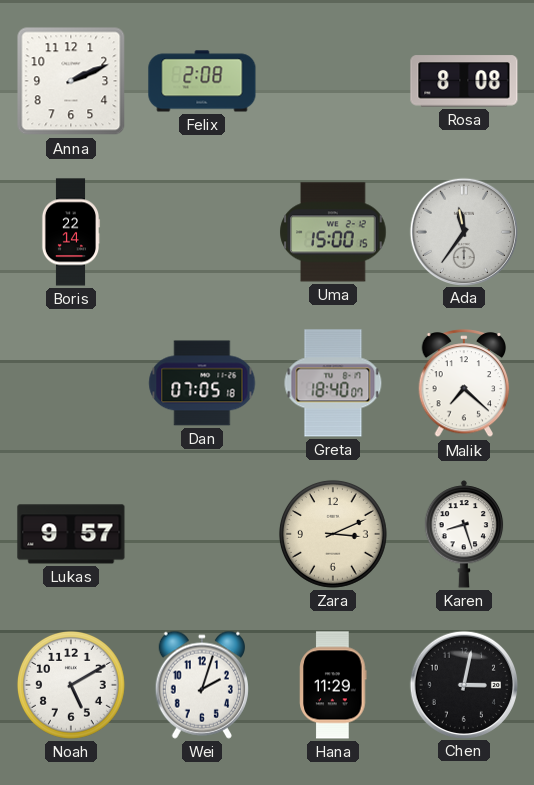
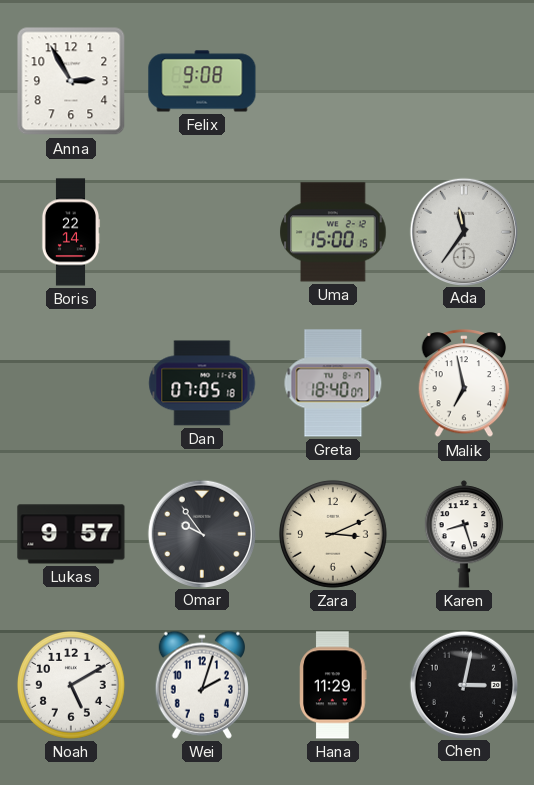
Anna: 2:11 -> 2:55
Felix: 2:08 -> 9:08
Rosa: 8:08 -> none
Malik: 7:22 -> 6:58
Omar: none -> 9:54
